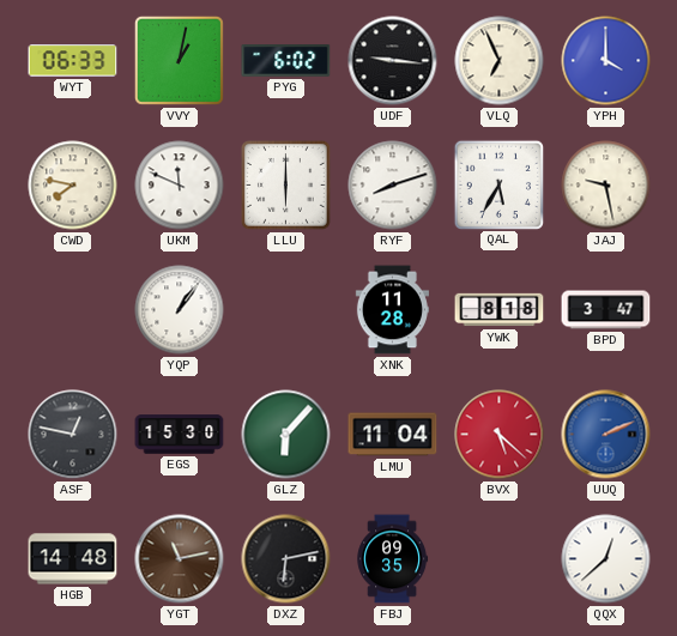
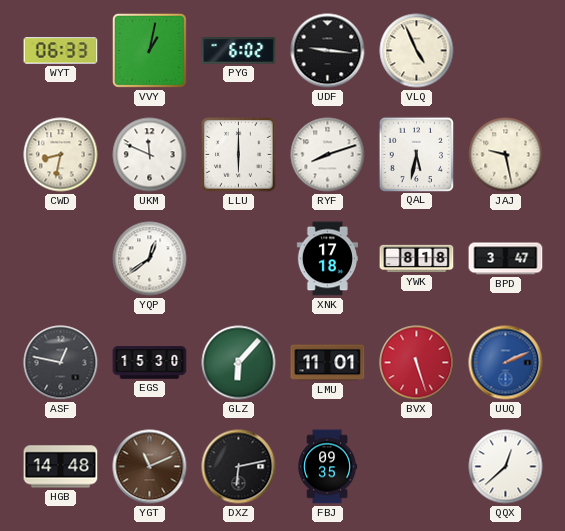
VLQ: 6:56 -> 4:56
YPH: 4:00 -> none
CWD: 7:47 -> 8:32
QAL: 5:35 -> 5:32
YQP: 1:06 -> 12:39
XNK: 11:28 -> 17:18
LMU: 11:04 -> 11:01
BVX: 5:22 -> 5:27
YGT: 11:13 -> 11:11
